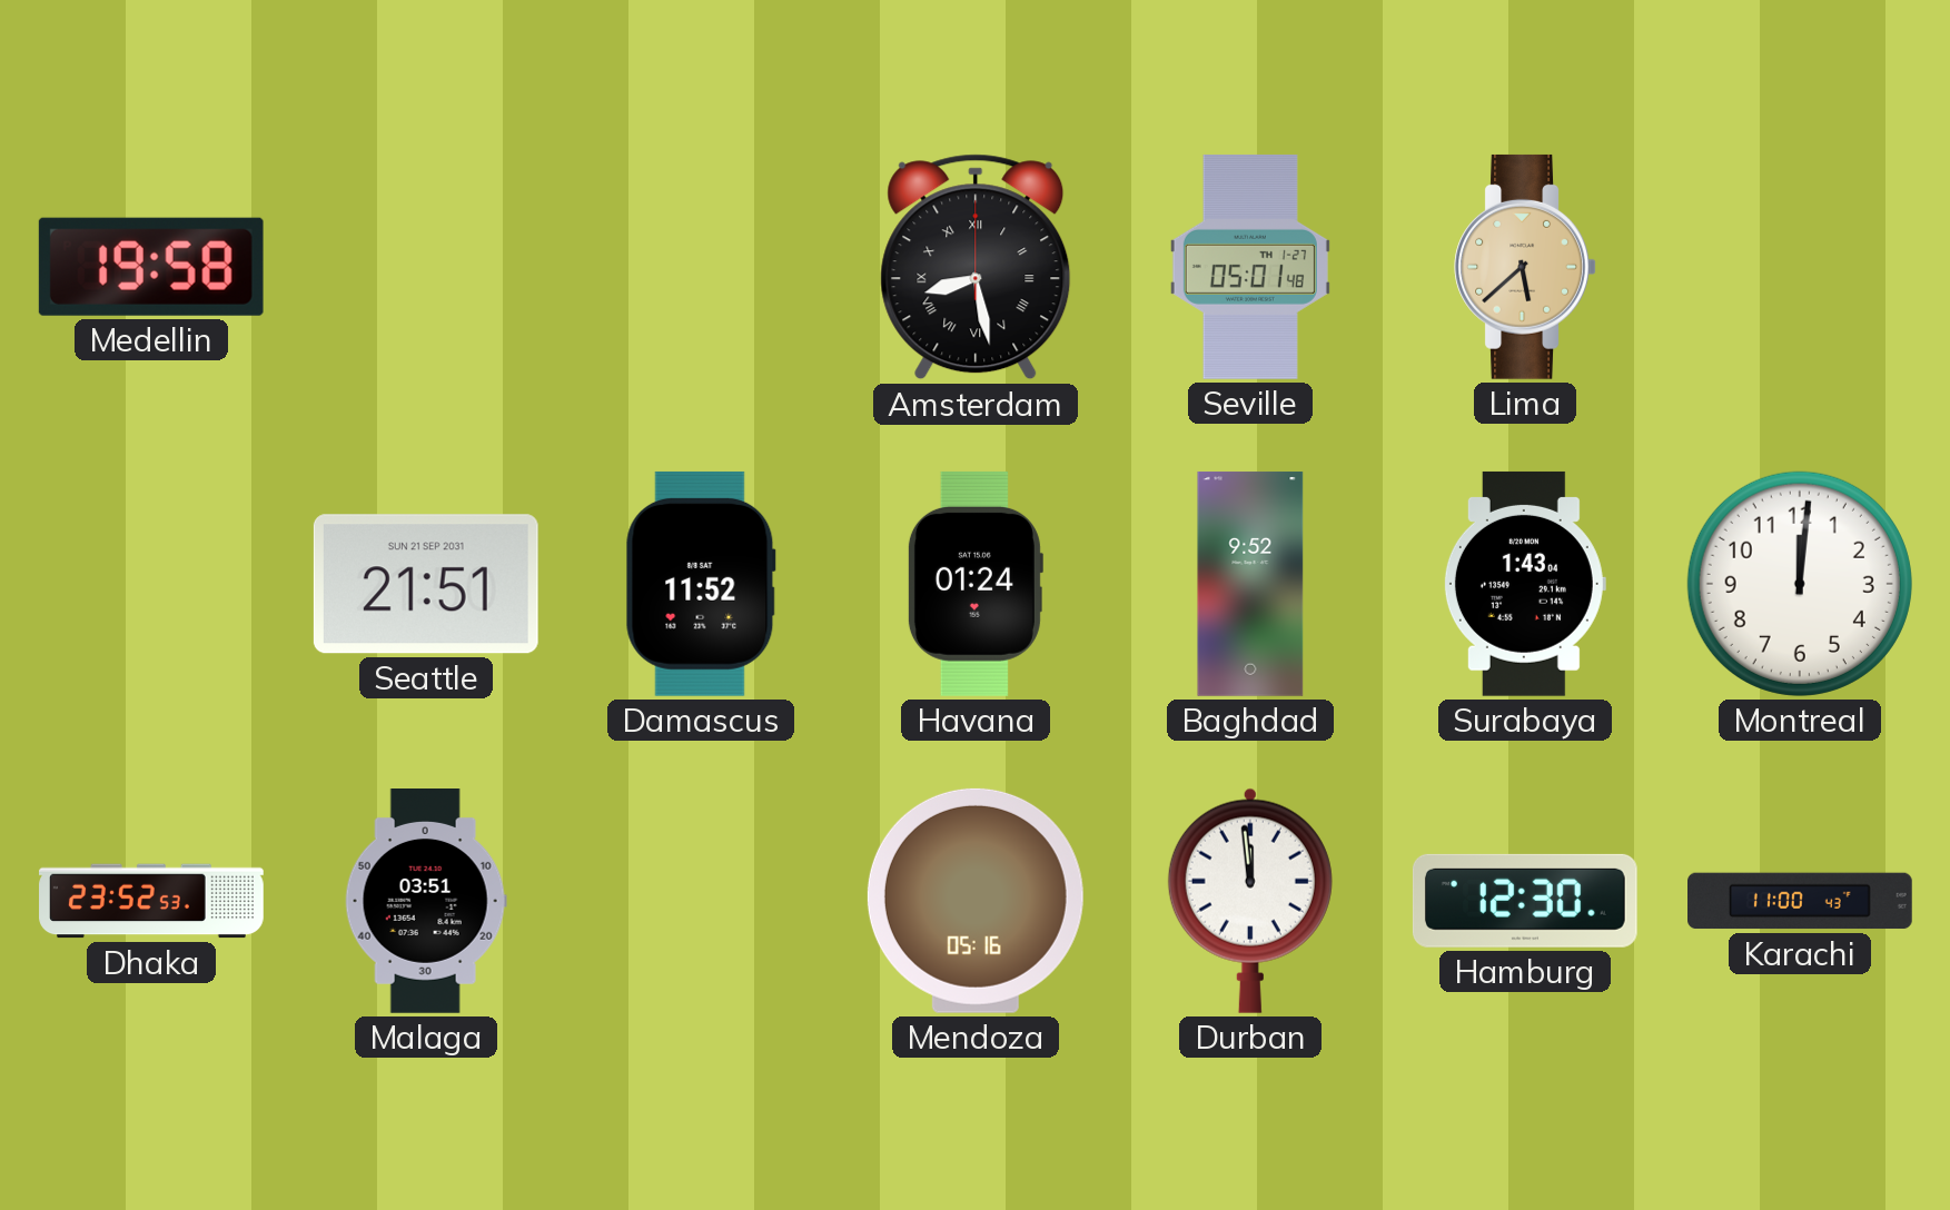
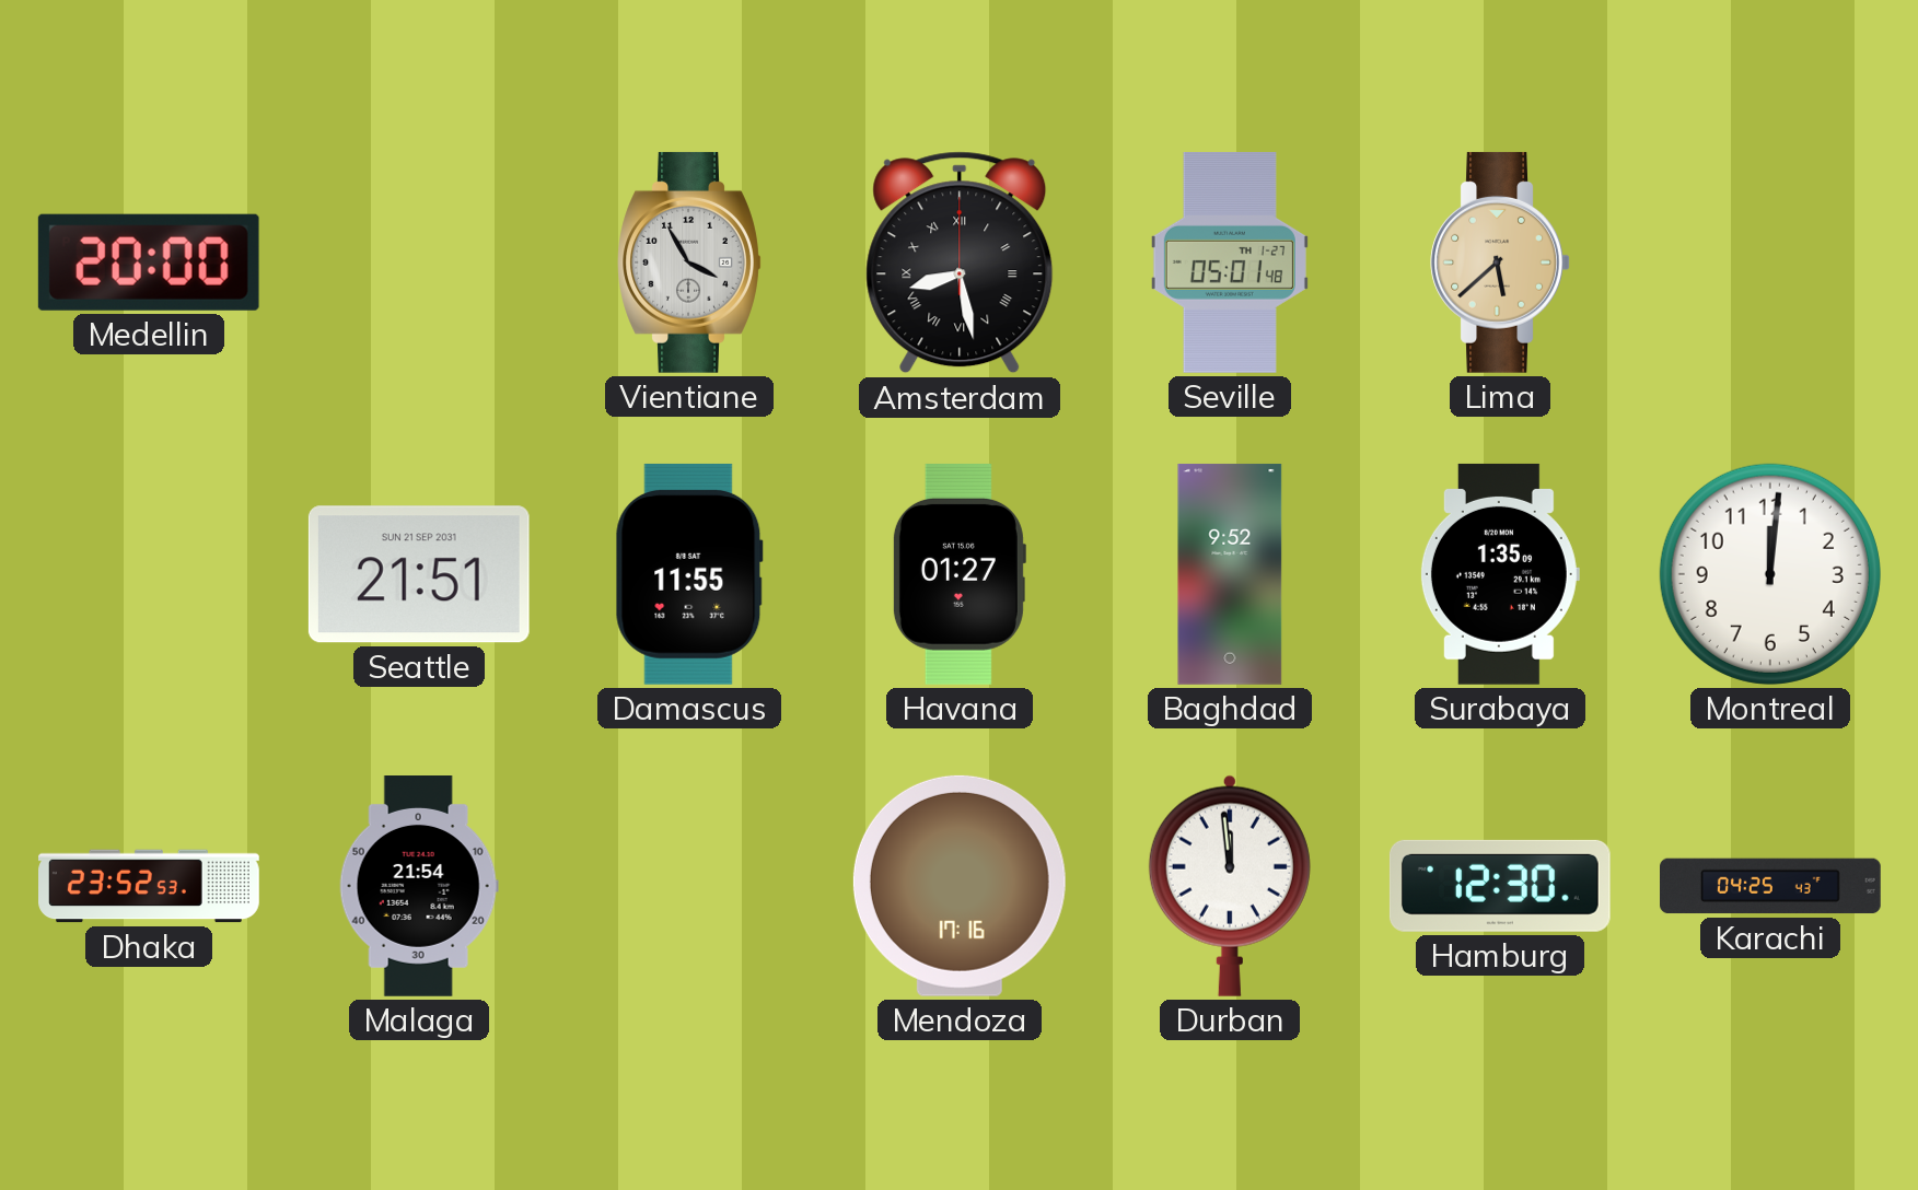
Medellin: 19:58 -> 20:00
Vientiane: none -> 3:55
Damascus: 11:52 -> 11:55
Havana: 01:24 -> 01:27
Surabaya: 1:43 -> 1:35
Malaga: 03:51 -> 21:54
Mendoza: 05:16 -> 17:16
Karachi: 11:00 -> 04:25
